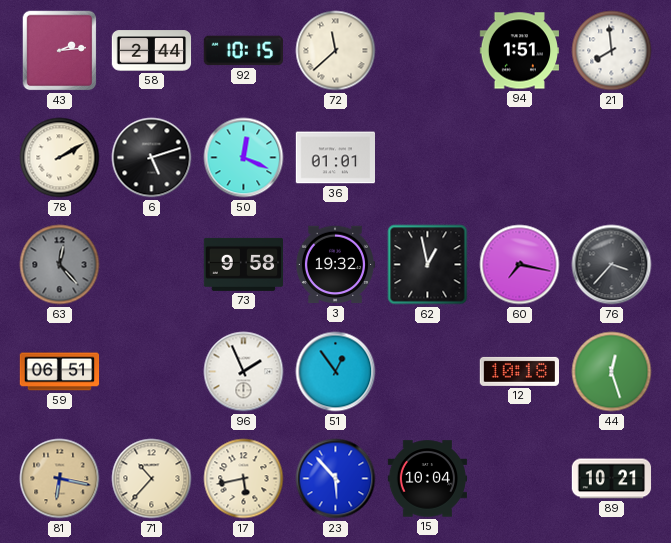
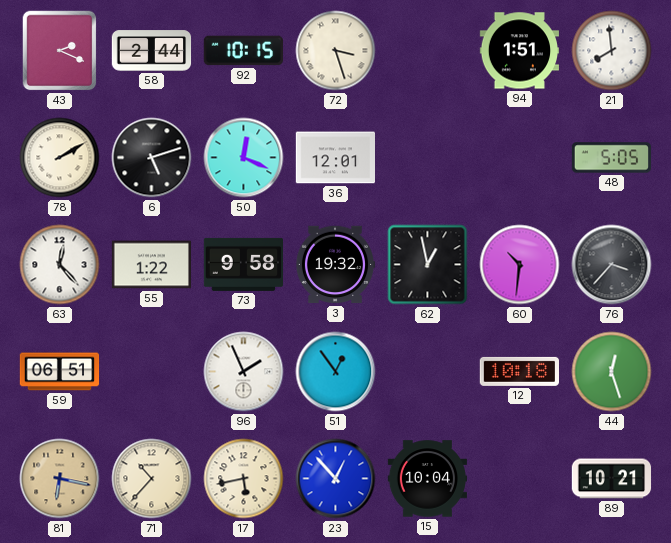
43: 2:14 -> 2:19
72: 11:38 -> 3:27
36: 01:01 -> 12:01
48: none -> 5:05
63 dial: grey -> white
55: none -> 1:22
60: 7:17 -> 10:31
23: 5:53 -> 12:53
